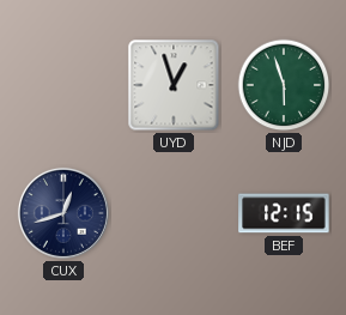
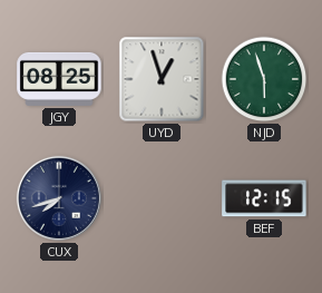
JGY: none -> 08:25
CUX: 12:42 -> 7:42
